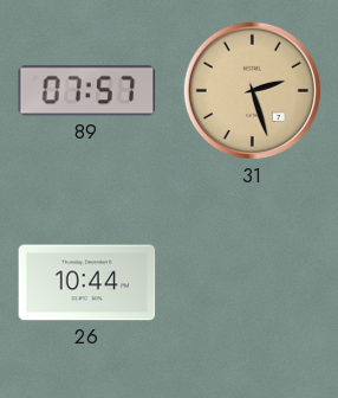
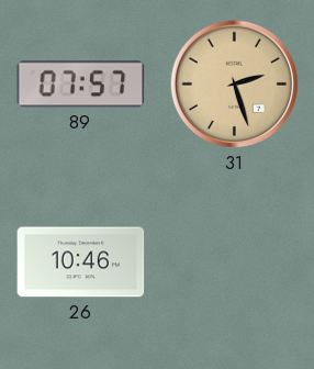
26: 10:44 -> 10:46
